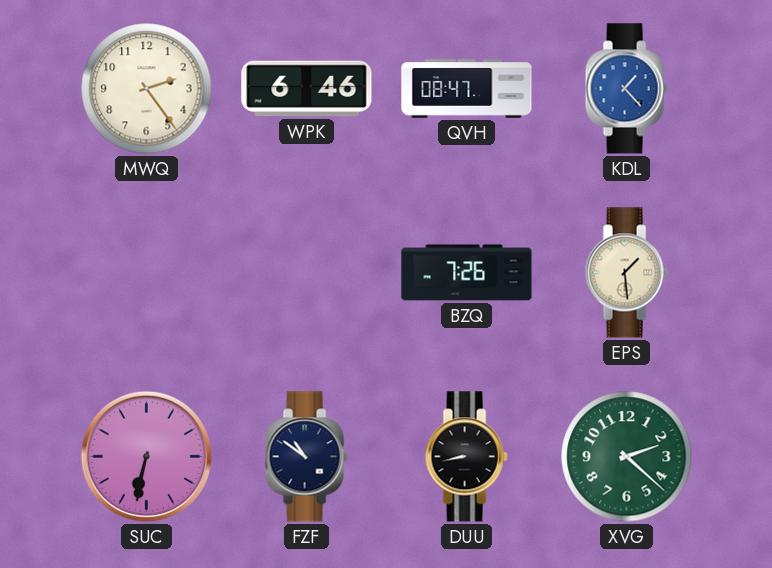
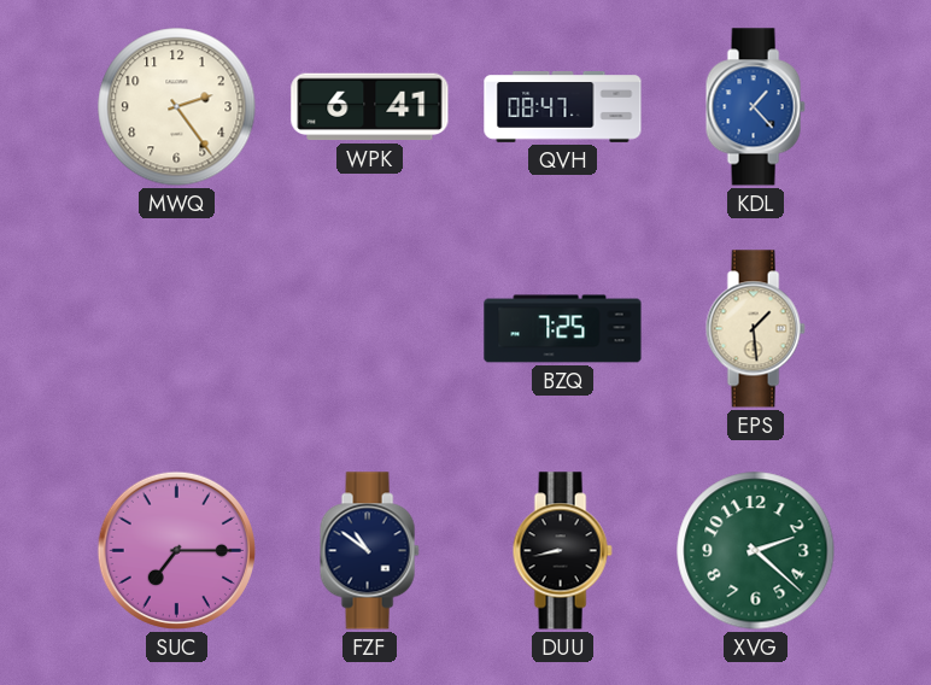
WPK: 6:46 -> 6:41
BZQ: 7:26 -> 7:25
SUC: 6:32 -> 7:15
